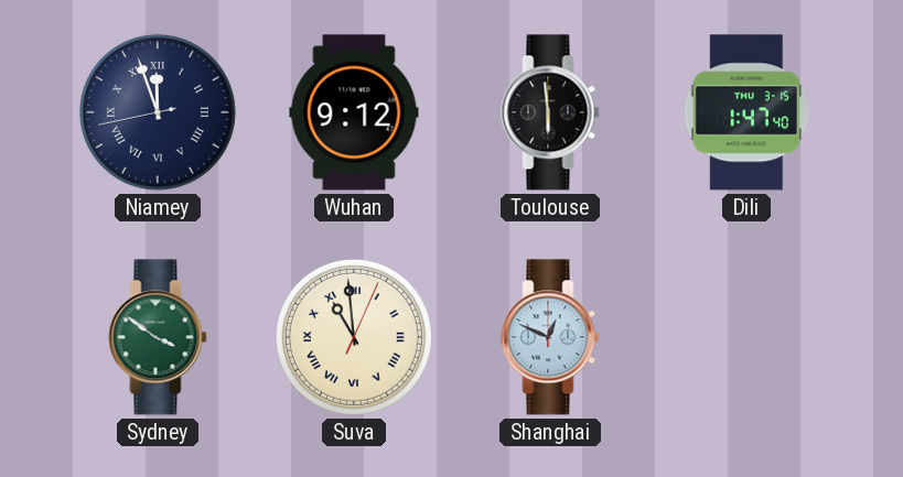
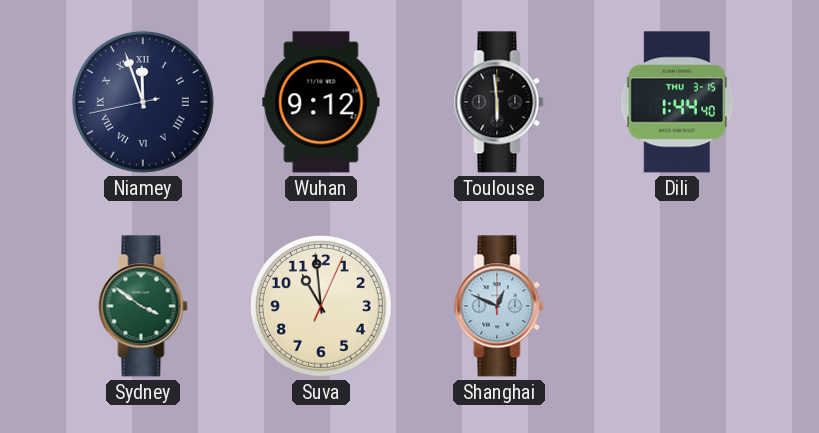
Dili: 1:47 -> 1:44
Suva numerals: Roman -> Arabic
